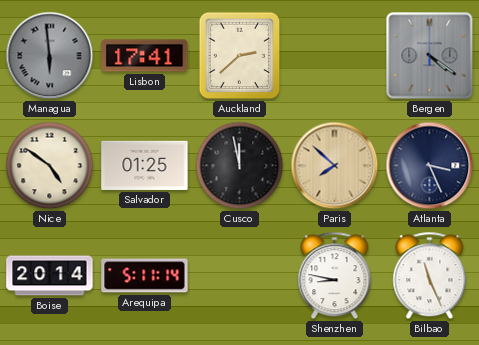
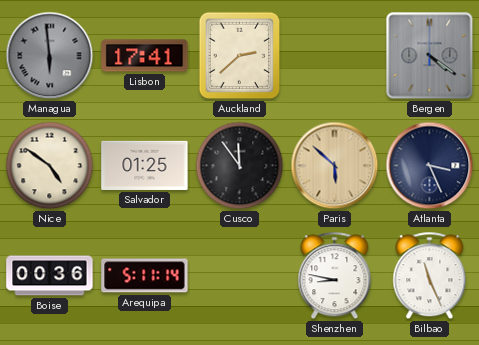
Cusco: 11:58 -> 11:54
Paris: 7:52 -> 5:52
Boise: 20:14 -> 00:36
